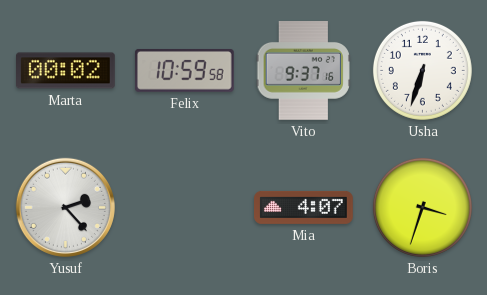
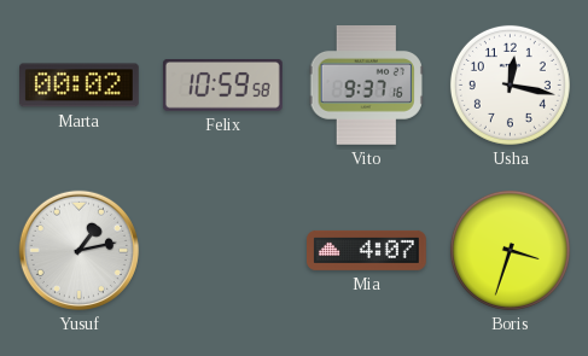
Usha: 6:33 -> 12:17
Yusuf: 2:23 -> 1:13
